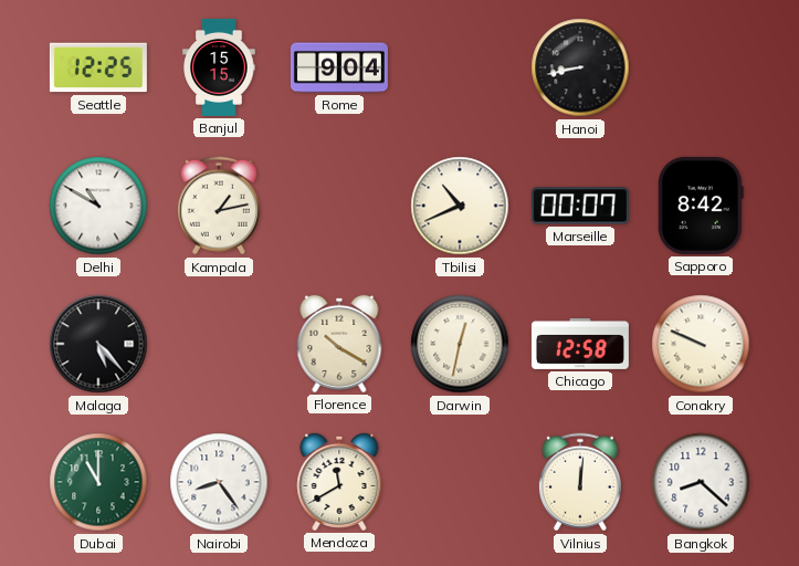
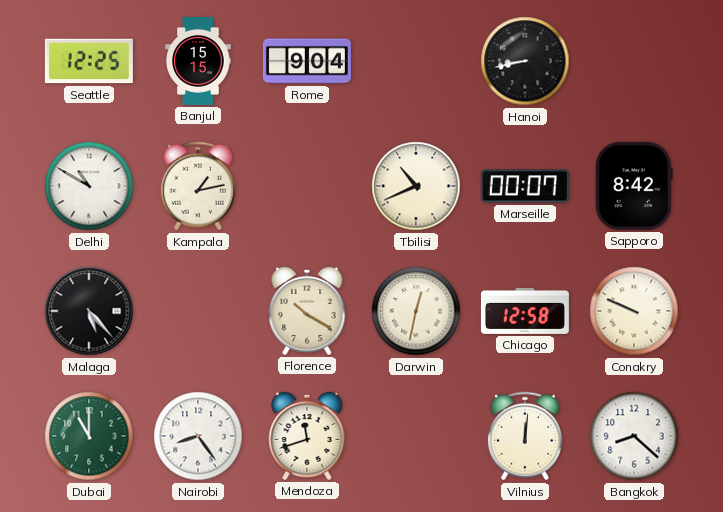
Mendoza: 11:40 -> 11:42
